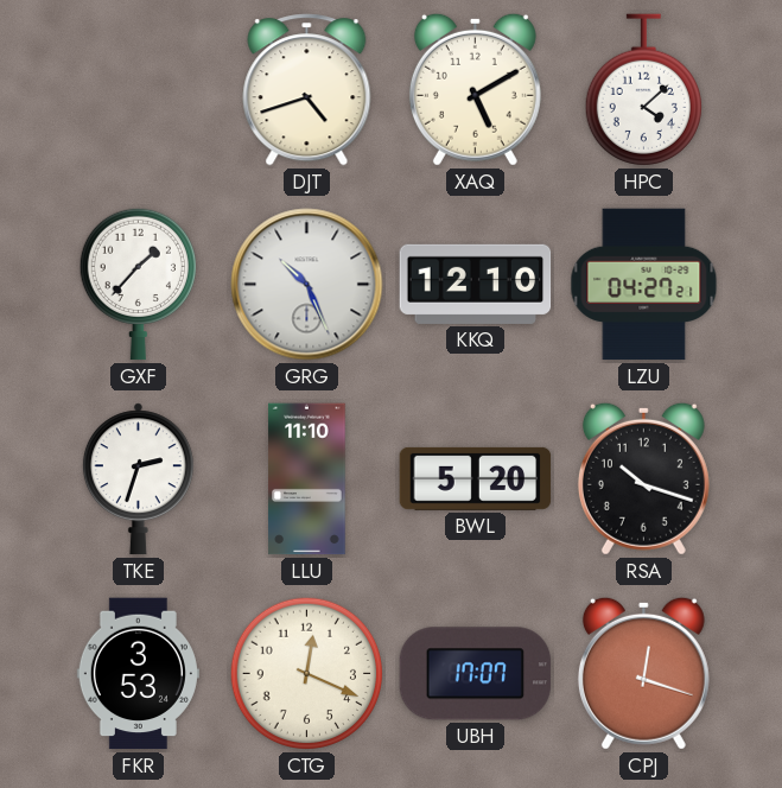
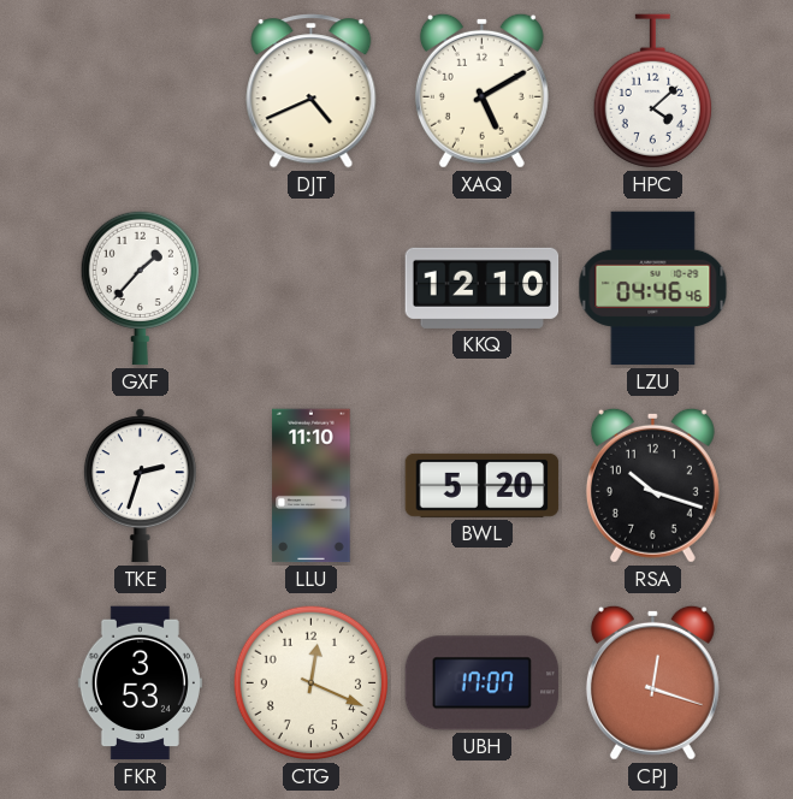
DJT: 4:42 -> 4:41
GRG: 10:26 -> none
LZU: 04:27 -> 04:46
